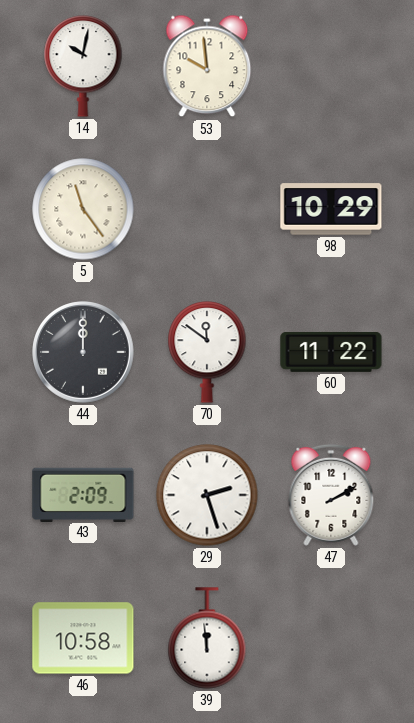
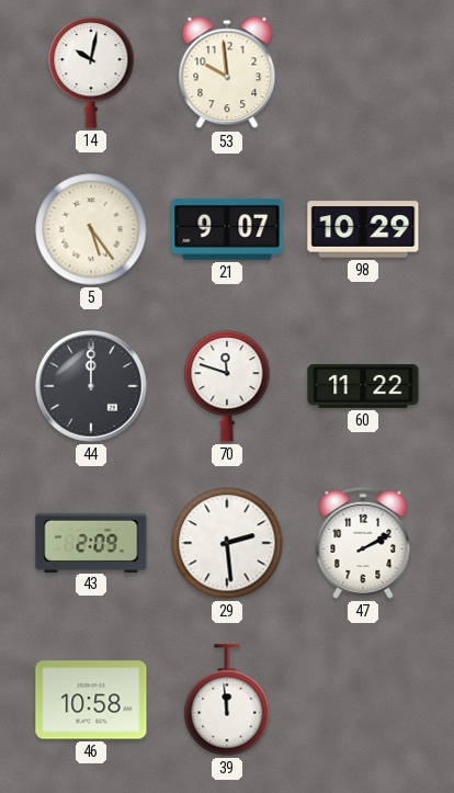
5: 11:24 -> 5:24
21: none -> 9:07
70: 11:51 -> 11:48
29: 2:27 -> 2:29
